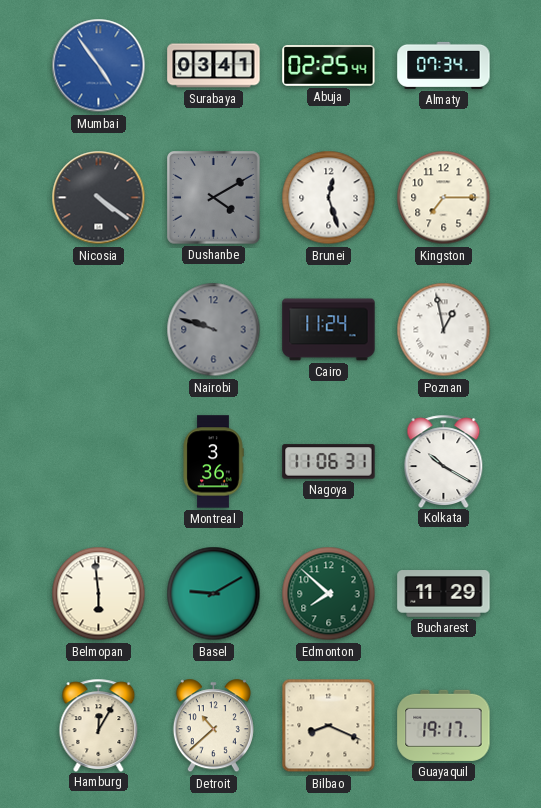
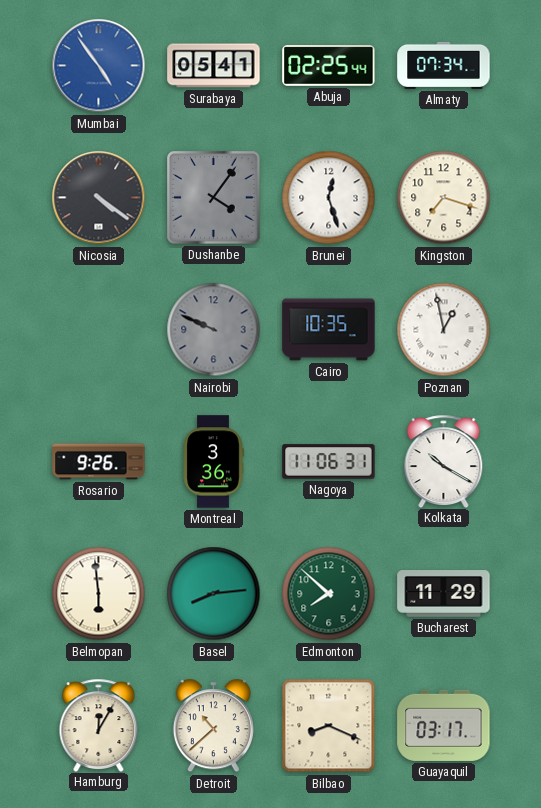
Surabaya: 03:41 -> 05:41
Dushanbe: 4:10 -> 4:06
Kingston: 7:15 -> 7:18
Nairobi: 9:48 -> 9:49
Cairo: 11:24 -> 10:35
Rosario: none -> 9:26
Basel: 9:10 -> 8:14
Guayaquil: 19:17 -> 03:17
